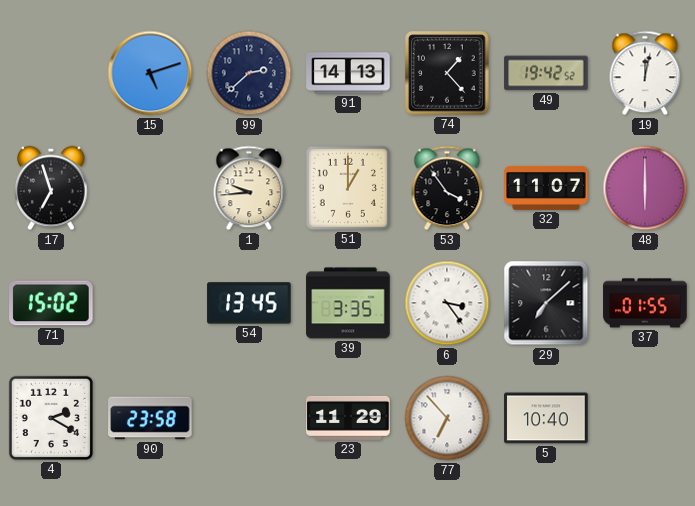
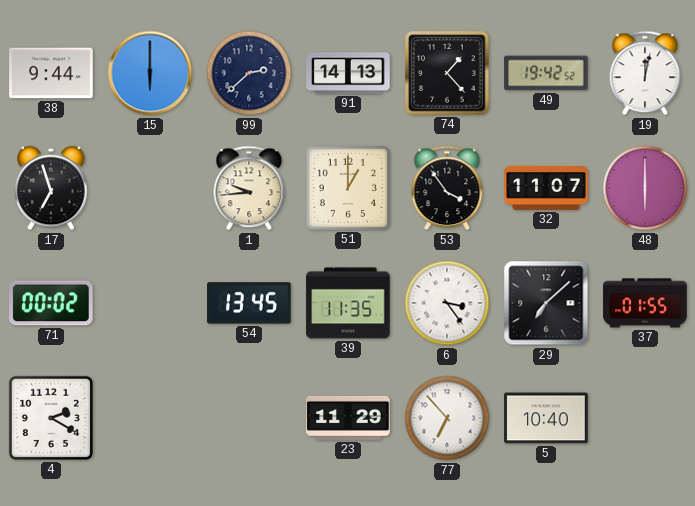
38: none -> 9:44
15: 5:12 -> 6:00
71: 15:02 -> 00:02
39: 3:35 -> 11:35
90: 23:58 -> none
